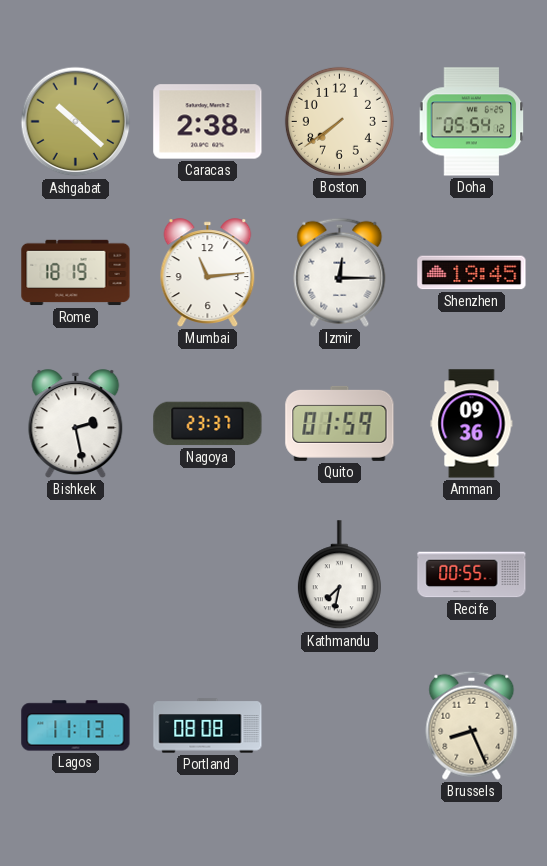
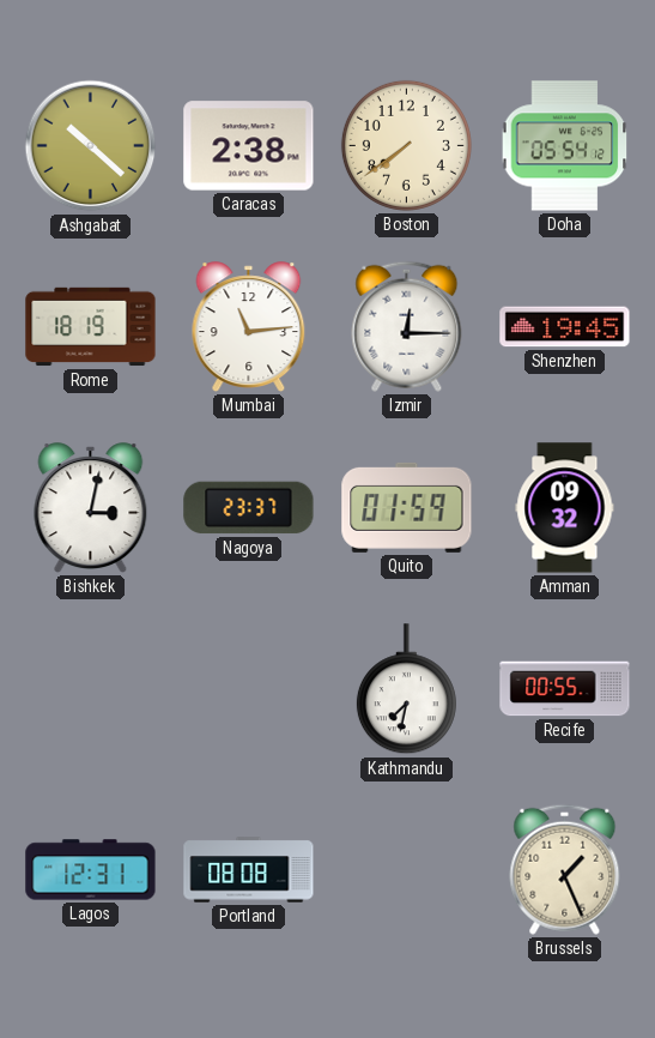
Bishkek: 2:28 -> 3:02
Amman: 09:36 -> 09:32
Lagos: 11:13 -> 12:31
Brussels: 8:26 -> 1:26
